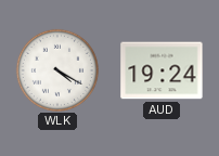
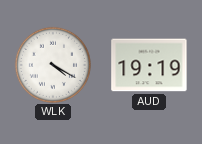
AUD: 19:24 -> 19:19
